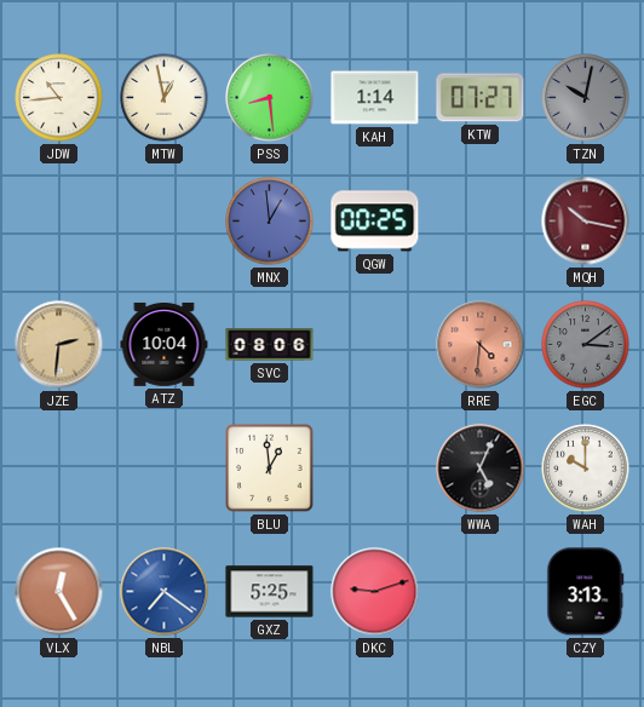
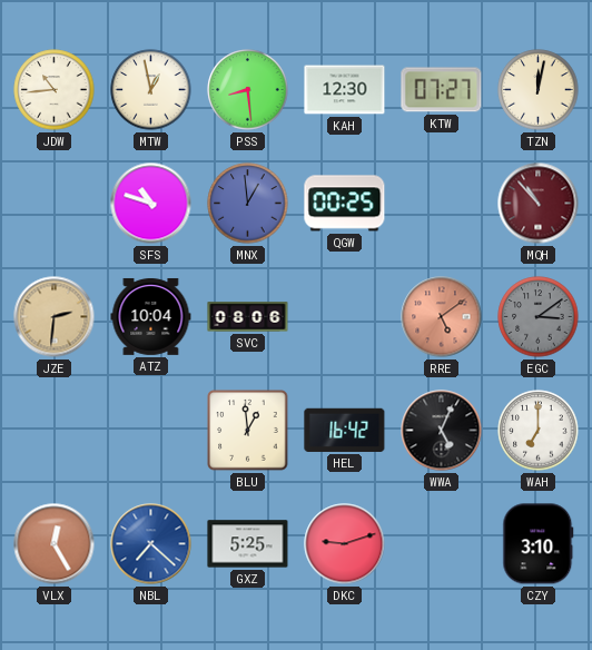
KAH: 1:14 -> 12:30
TZN: 10:02 -> 12:02
TZN dial: grey -> cream
SFS: none -> 10:48
MQH: 10:17 -> 10:53
RRE: 4:31 -> 5:09
HEL: none -> 16:42
WAH: 10:00 -> 7:00
NBL: 7:21 -> 7:22
CZY: 3:13 -> 3:10
